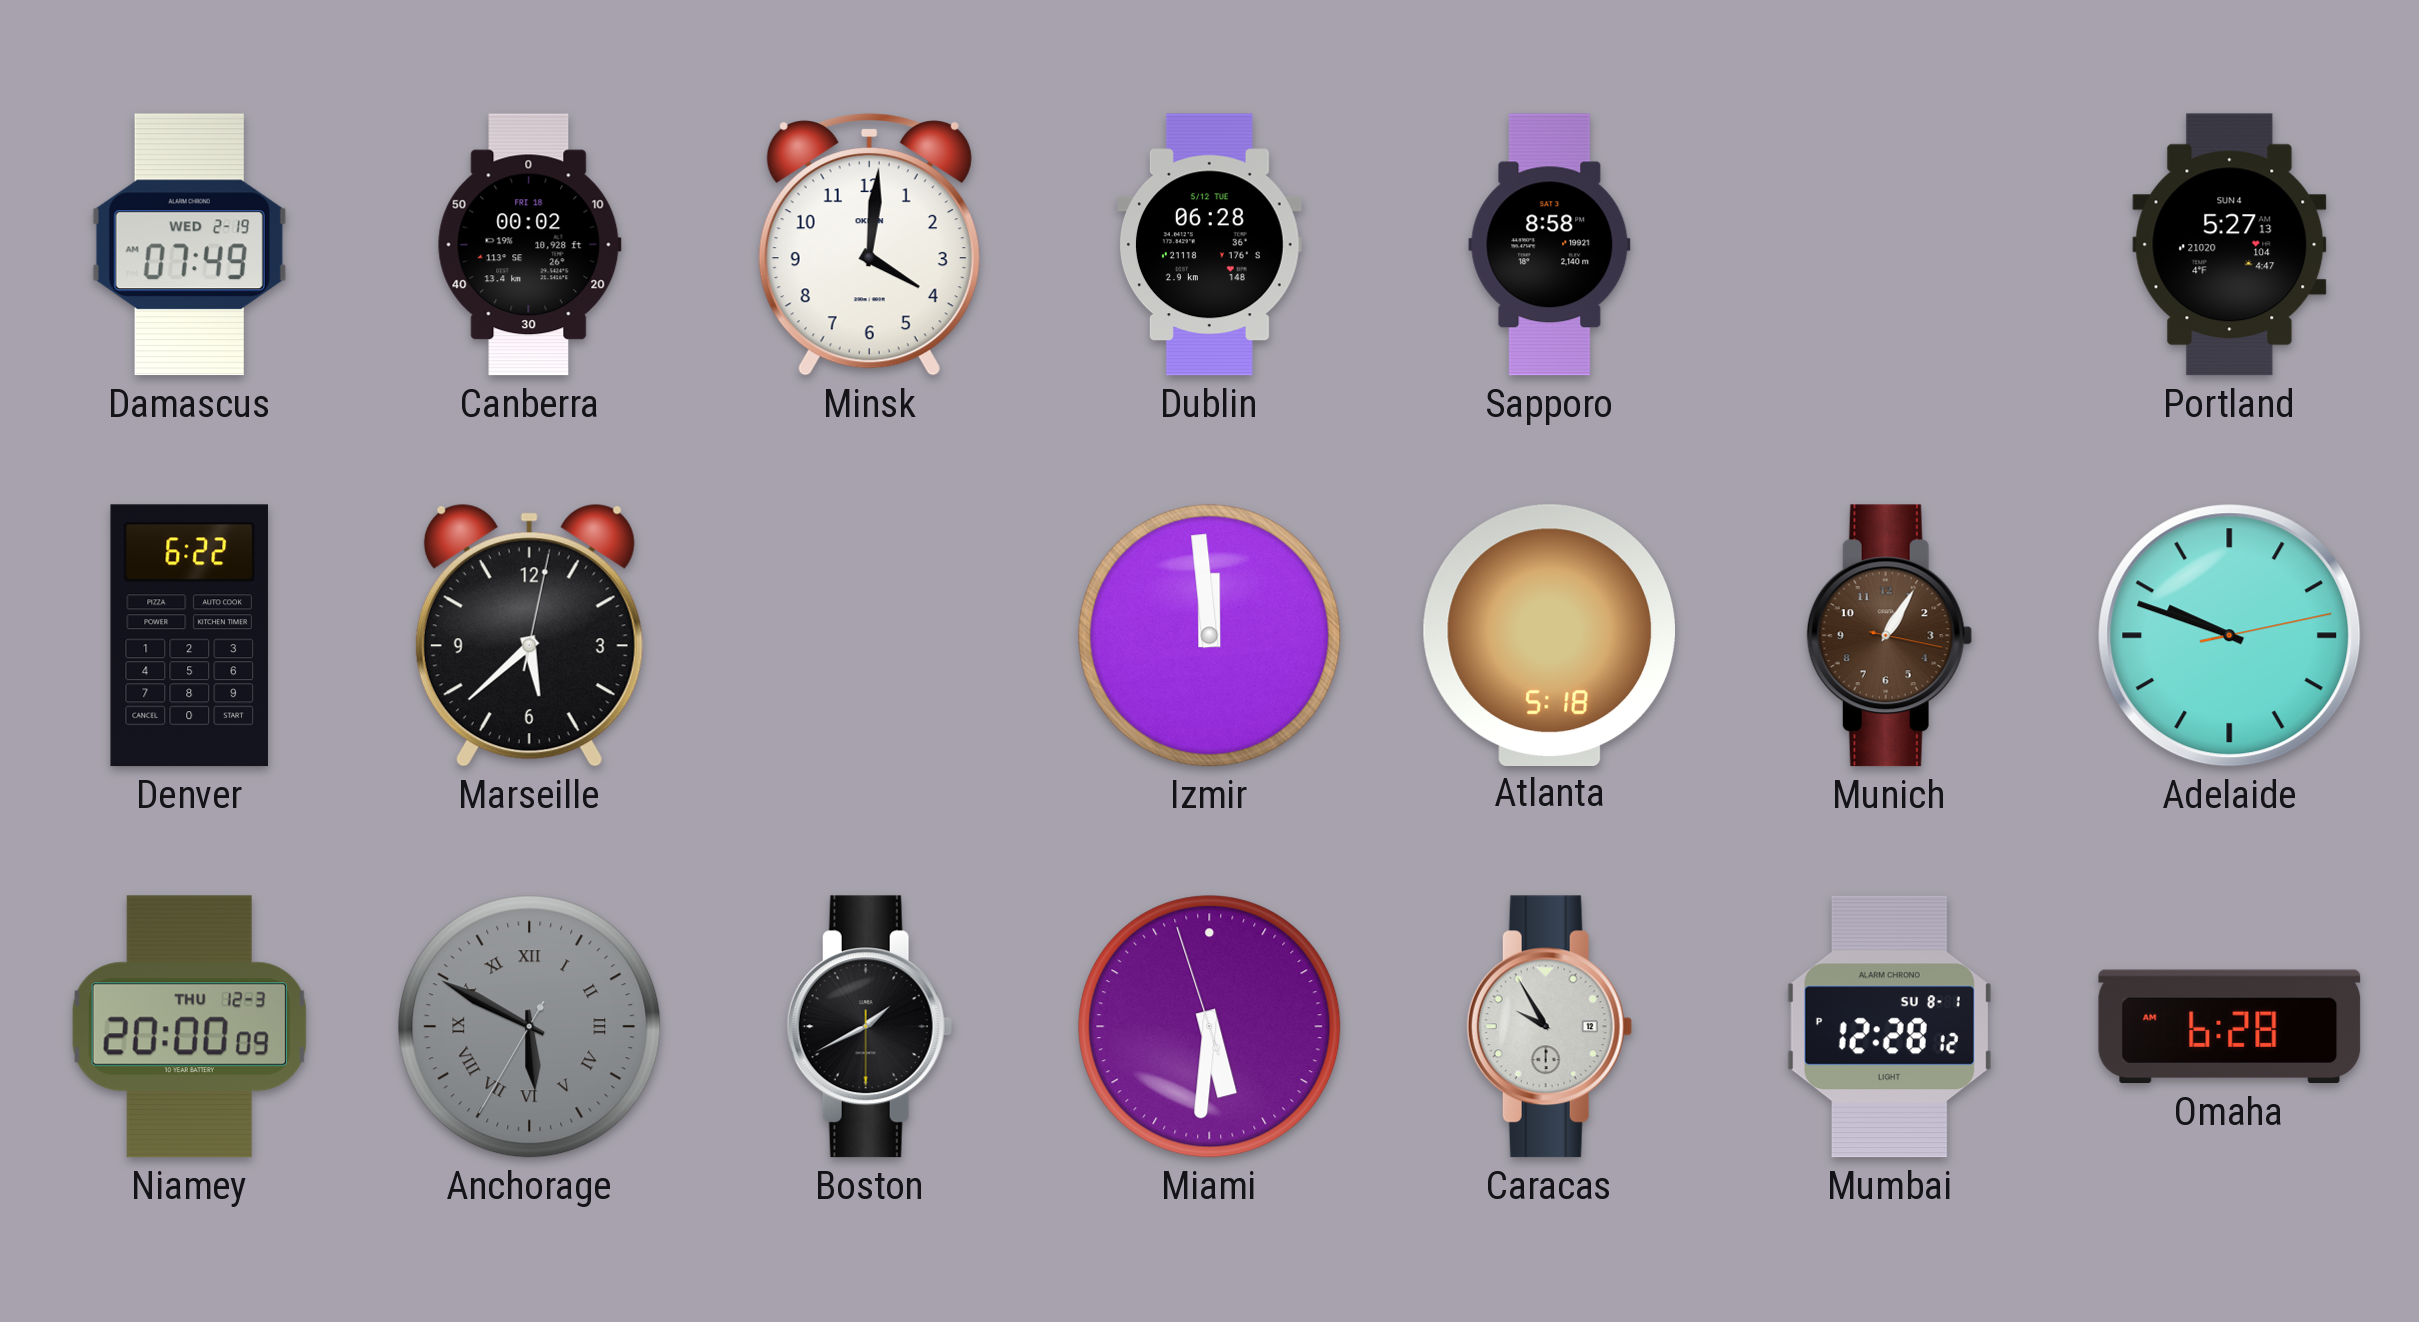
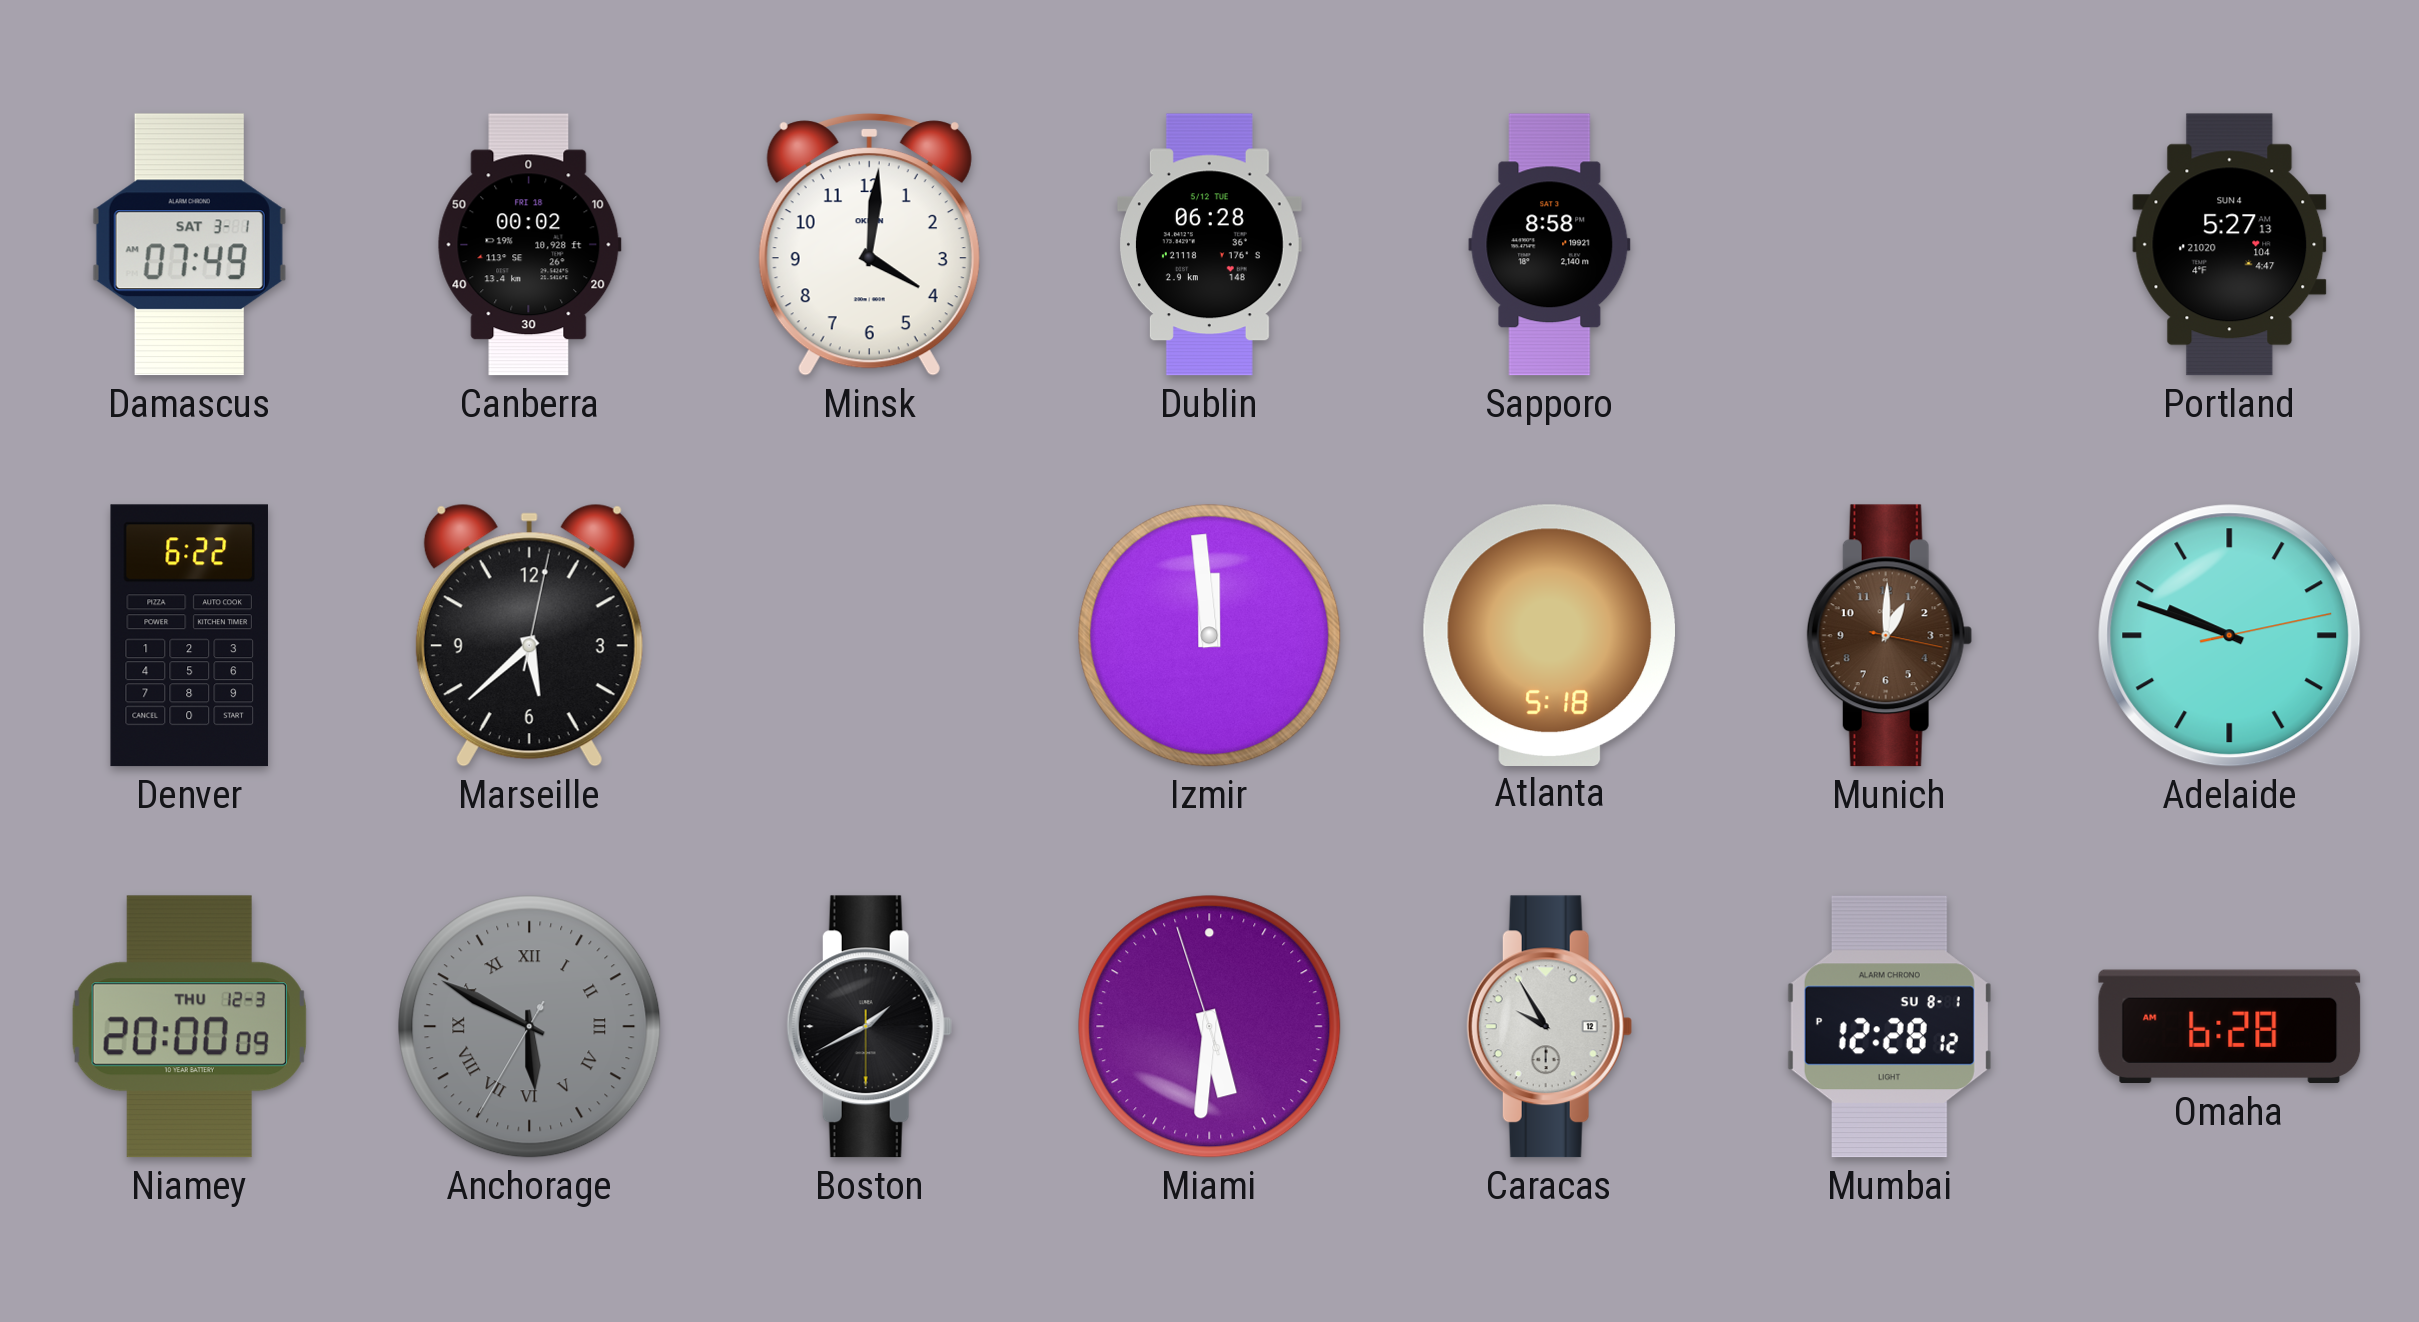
Damascus date: WED 2-19 -> SAT 3-1
Munich: 1:05 -> 1:00
